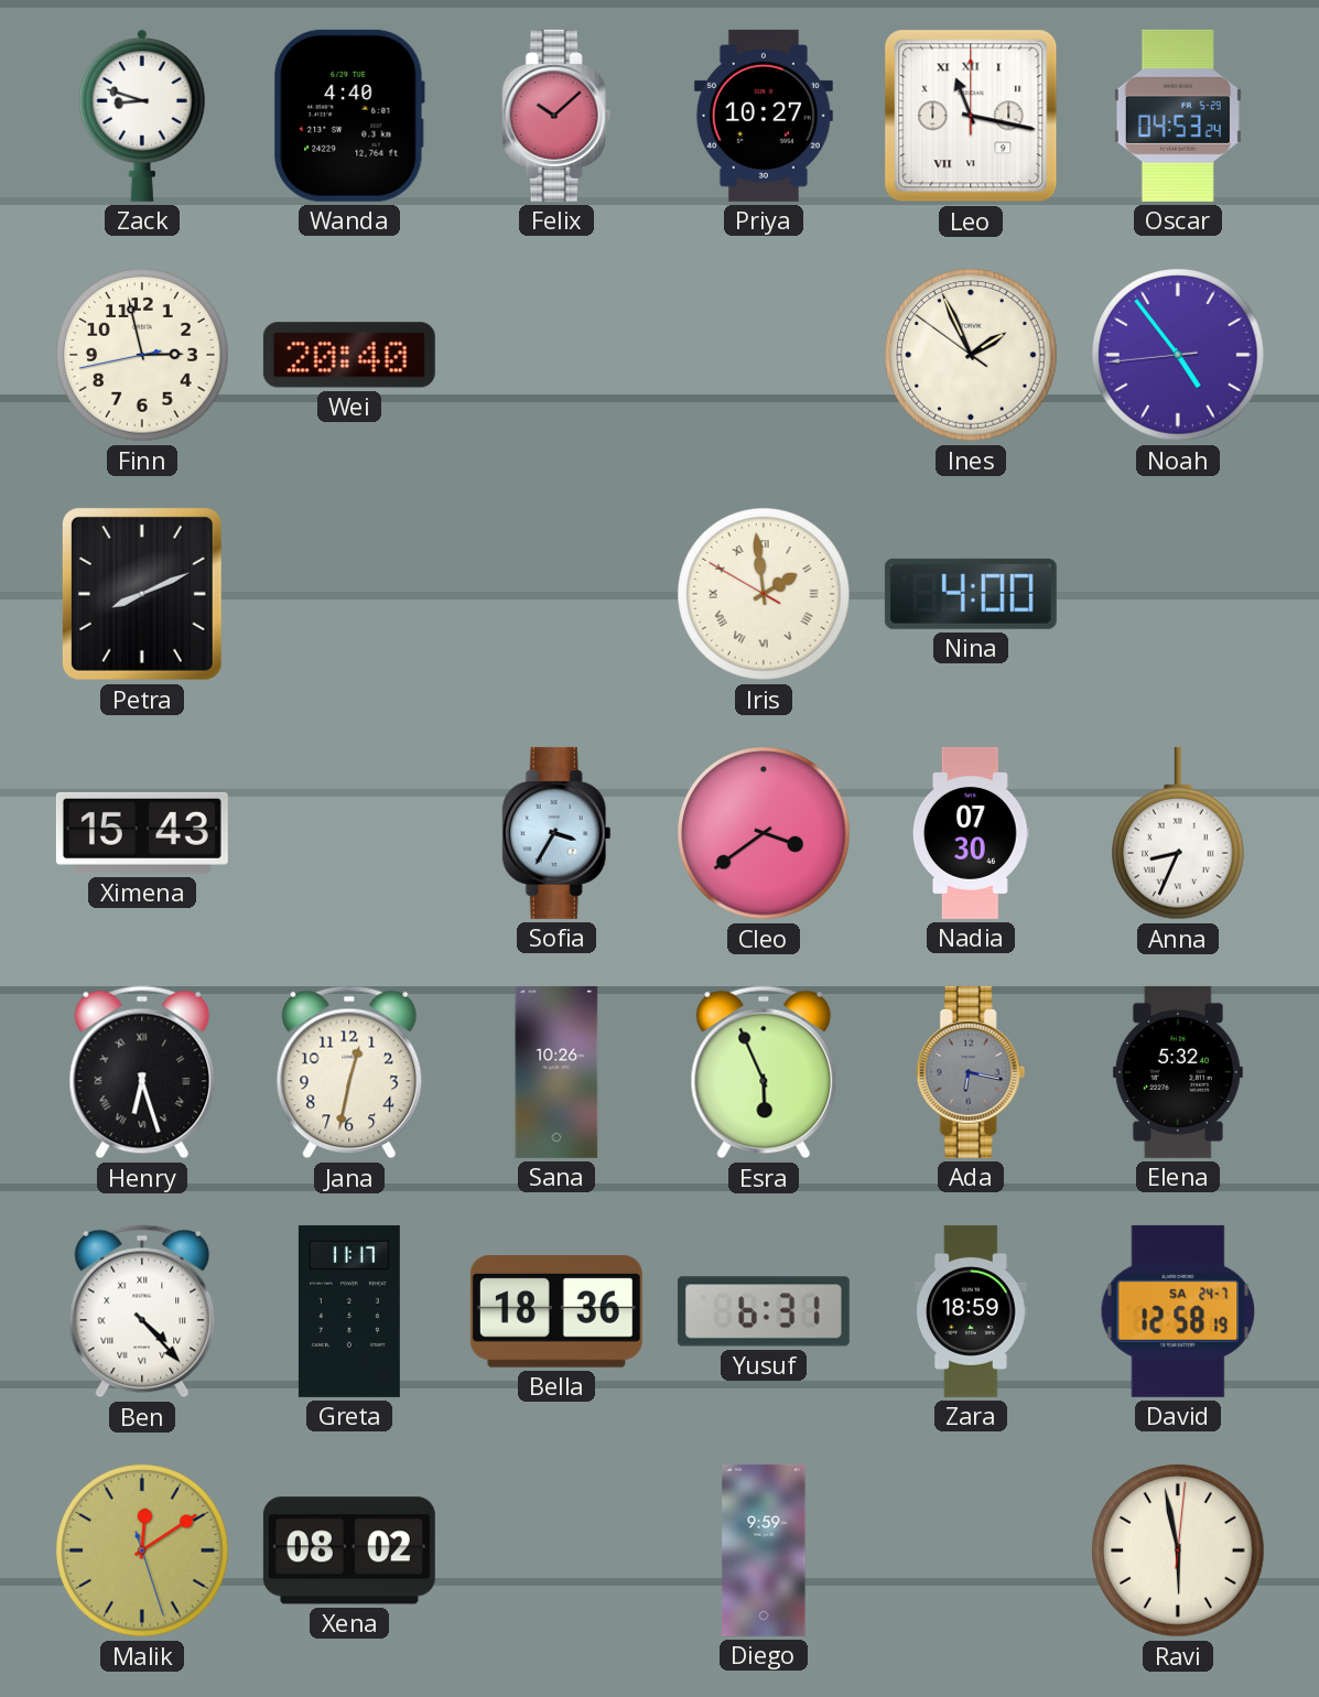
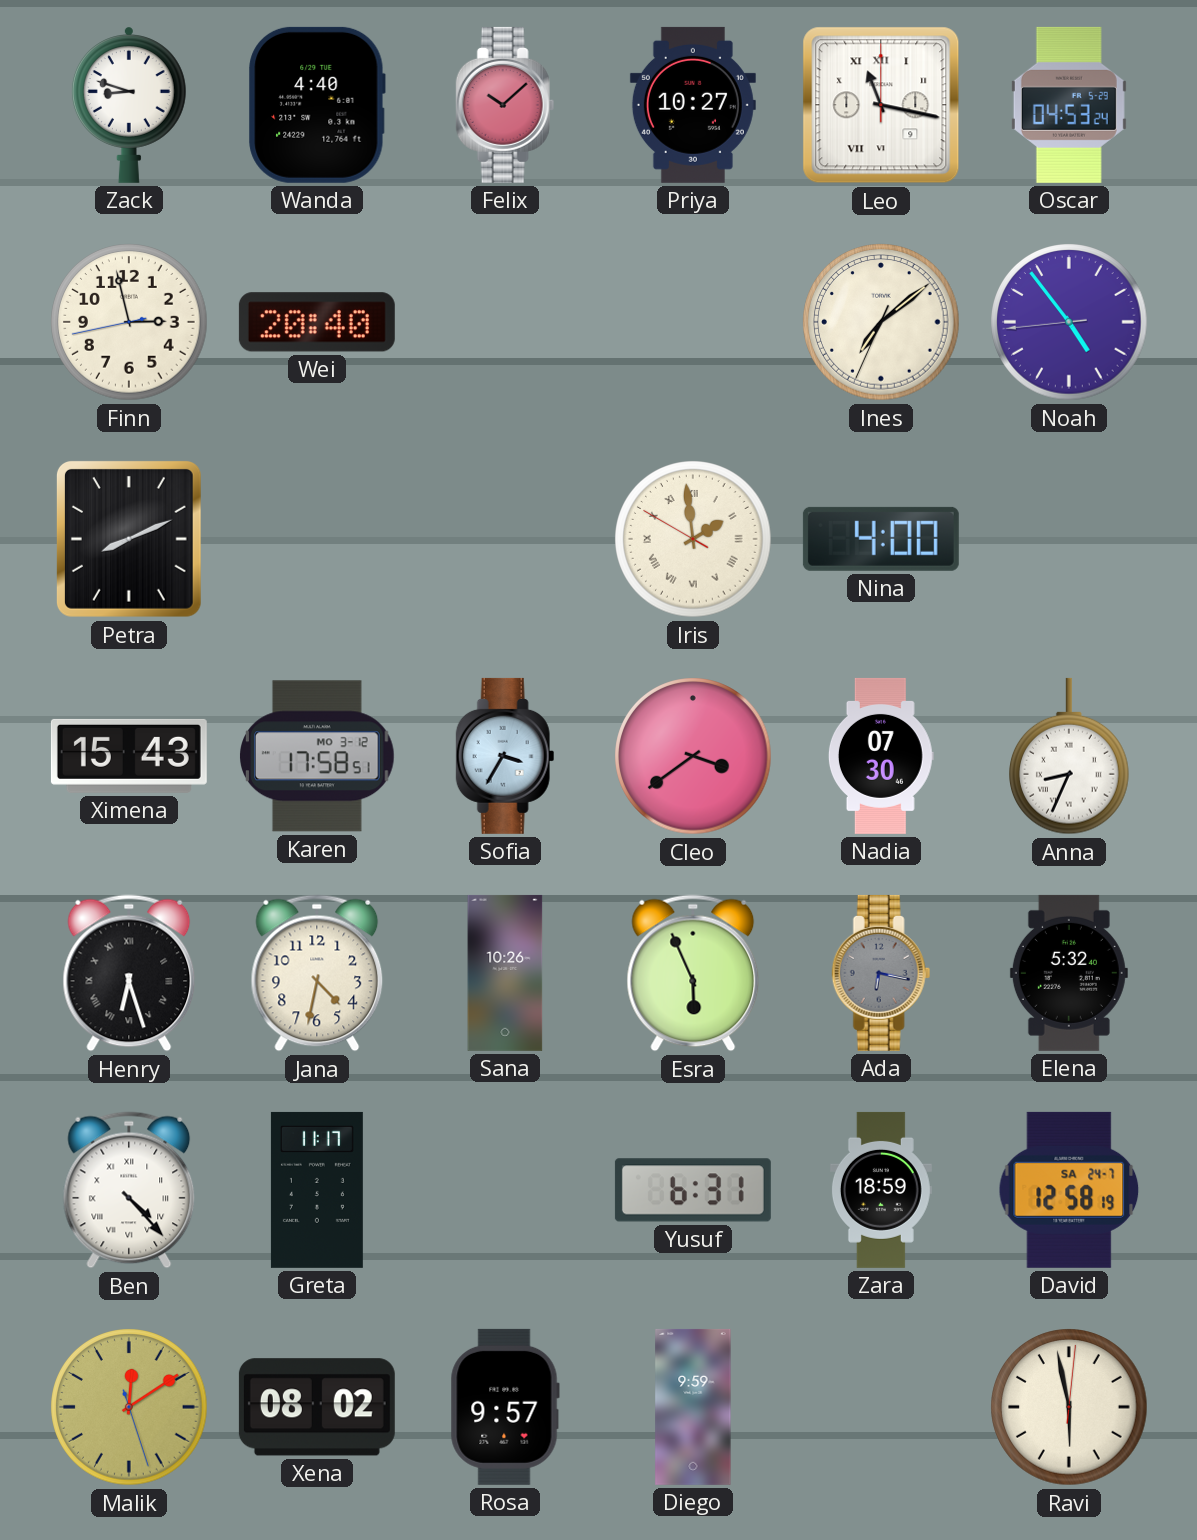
Ines: 1:55 -> 7:08
Karen: none -> 17:58
Jana: 12:32 -> 4:32
Bella: 18:36 -> none
Rosa: none -> 9:57
